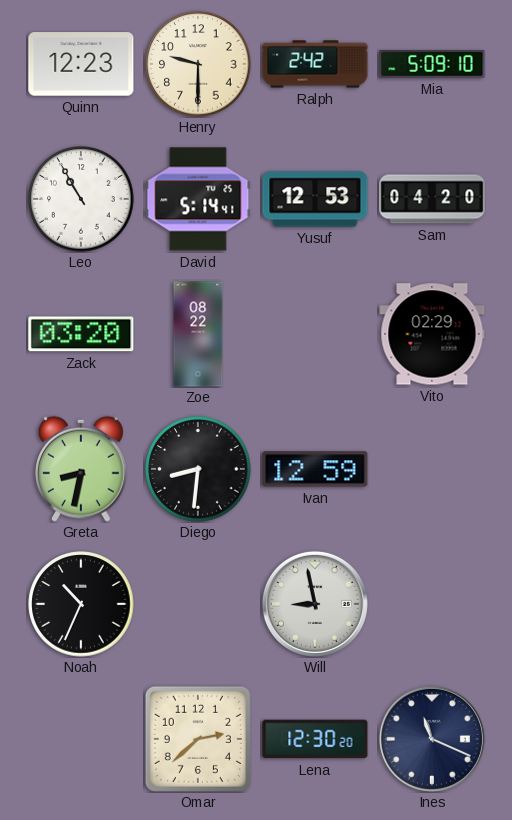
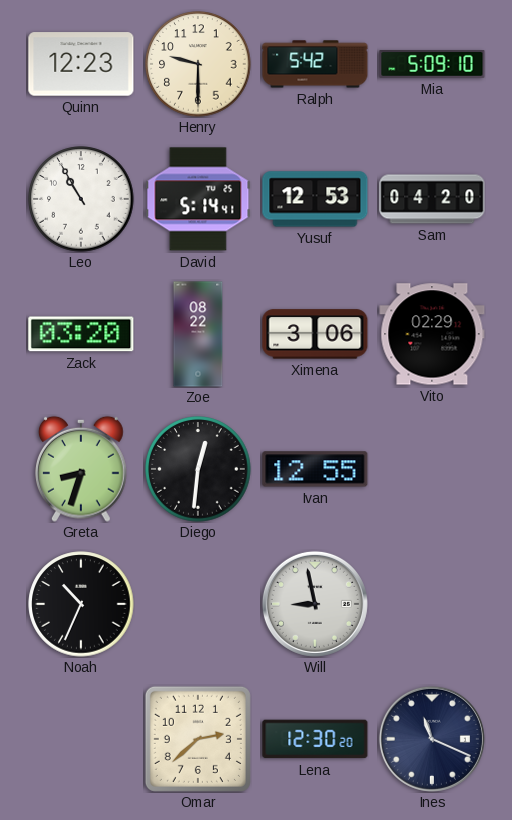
Ralph: 2:42 -> 5:42
Ximena: none -> 3:06
Greta: 8:32 -> 8:33
Diego: 8:31 -> 12:31
Ivan: 12:59 -> 12:55
